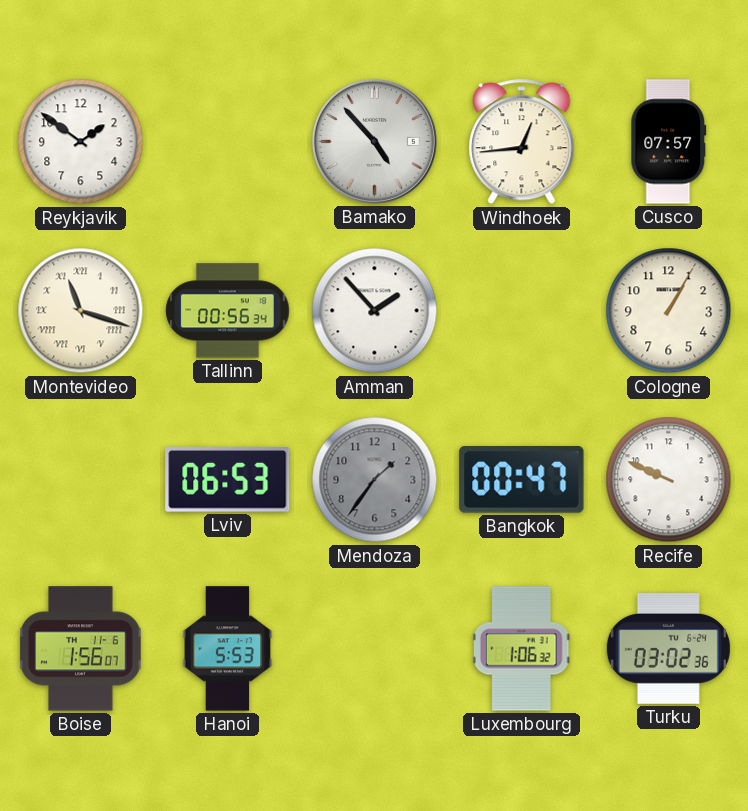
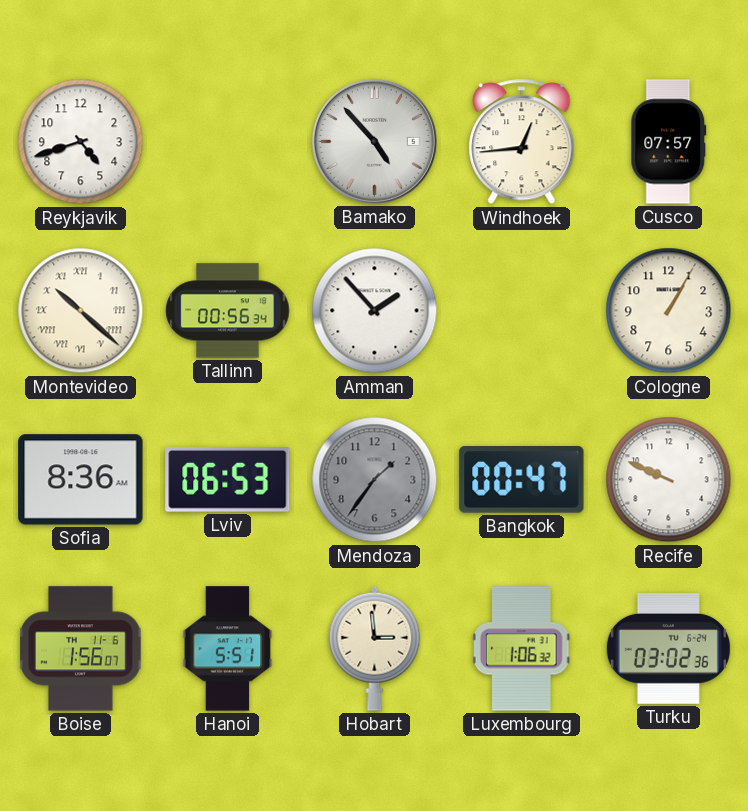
Reykjavik: 1:51 -> 4:42
Montevideo: 11:18 -> 10:22
Sofia: none -> 8:36
Hanoi: 5:53 -> 5:51
Hobart: none -> 2:59
